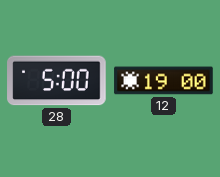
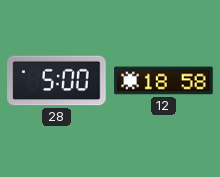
12: 19:00 -> 18:58
